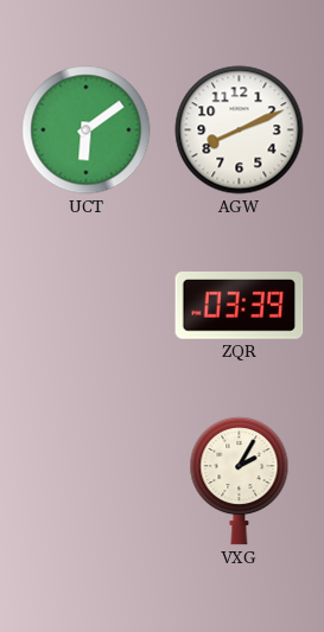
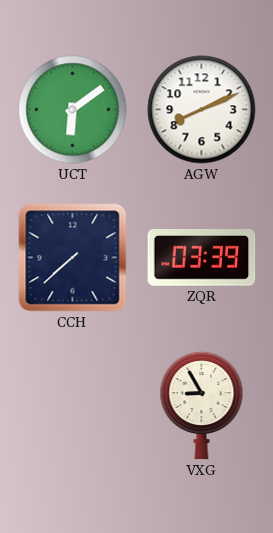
CCH: none -> 7:38
VXG: 2:05 -> 8:55
